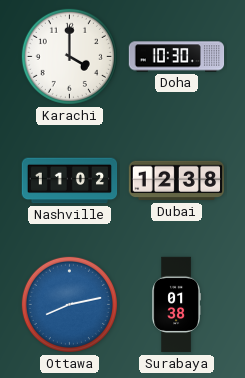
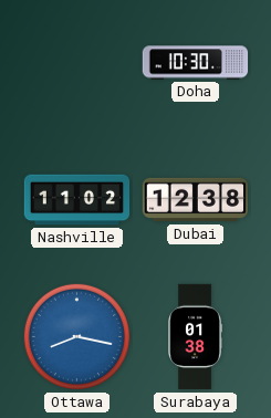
Karachi: 4:00 -> none
Ottawa: 8:13 -> 8:17
